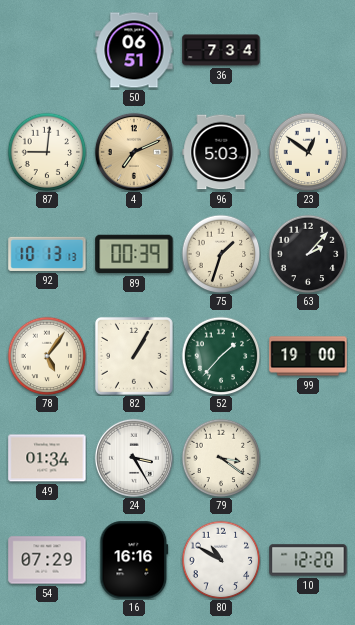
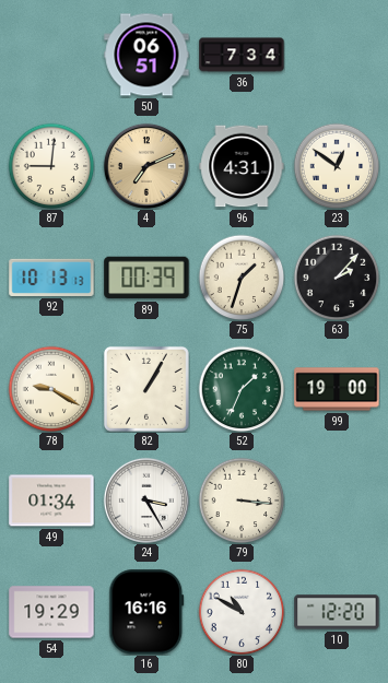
96: 5:03 -> 4:31
78: 5:06 -> 9:20
52: 1:37 -> 1:34
79: 3:21 -> 3:16
54: 07:29 -> 19:29
